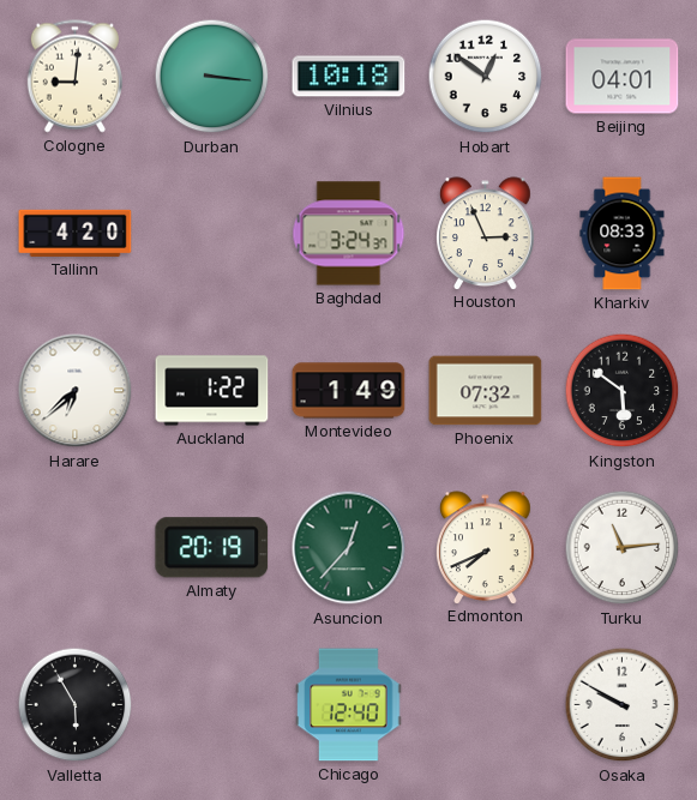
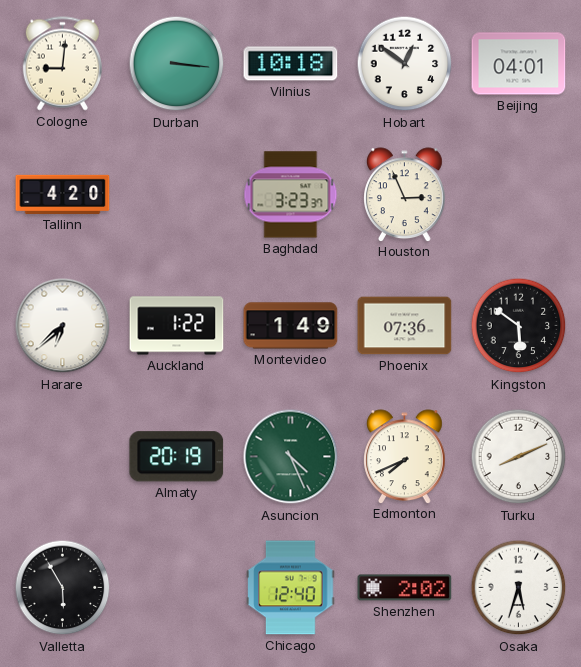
Baghdad: 3:24 -> 3:23
Kharkiv: 08:33 -> none
Phoenix: 07:32 -> 07:36
Asuncion: 12:37 -> 4:26
Turku: 11:14 -> 8:11
Shenzhen: none -> 2:02
Osaka: 9:50 -> 5:33
